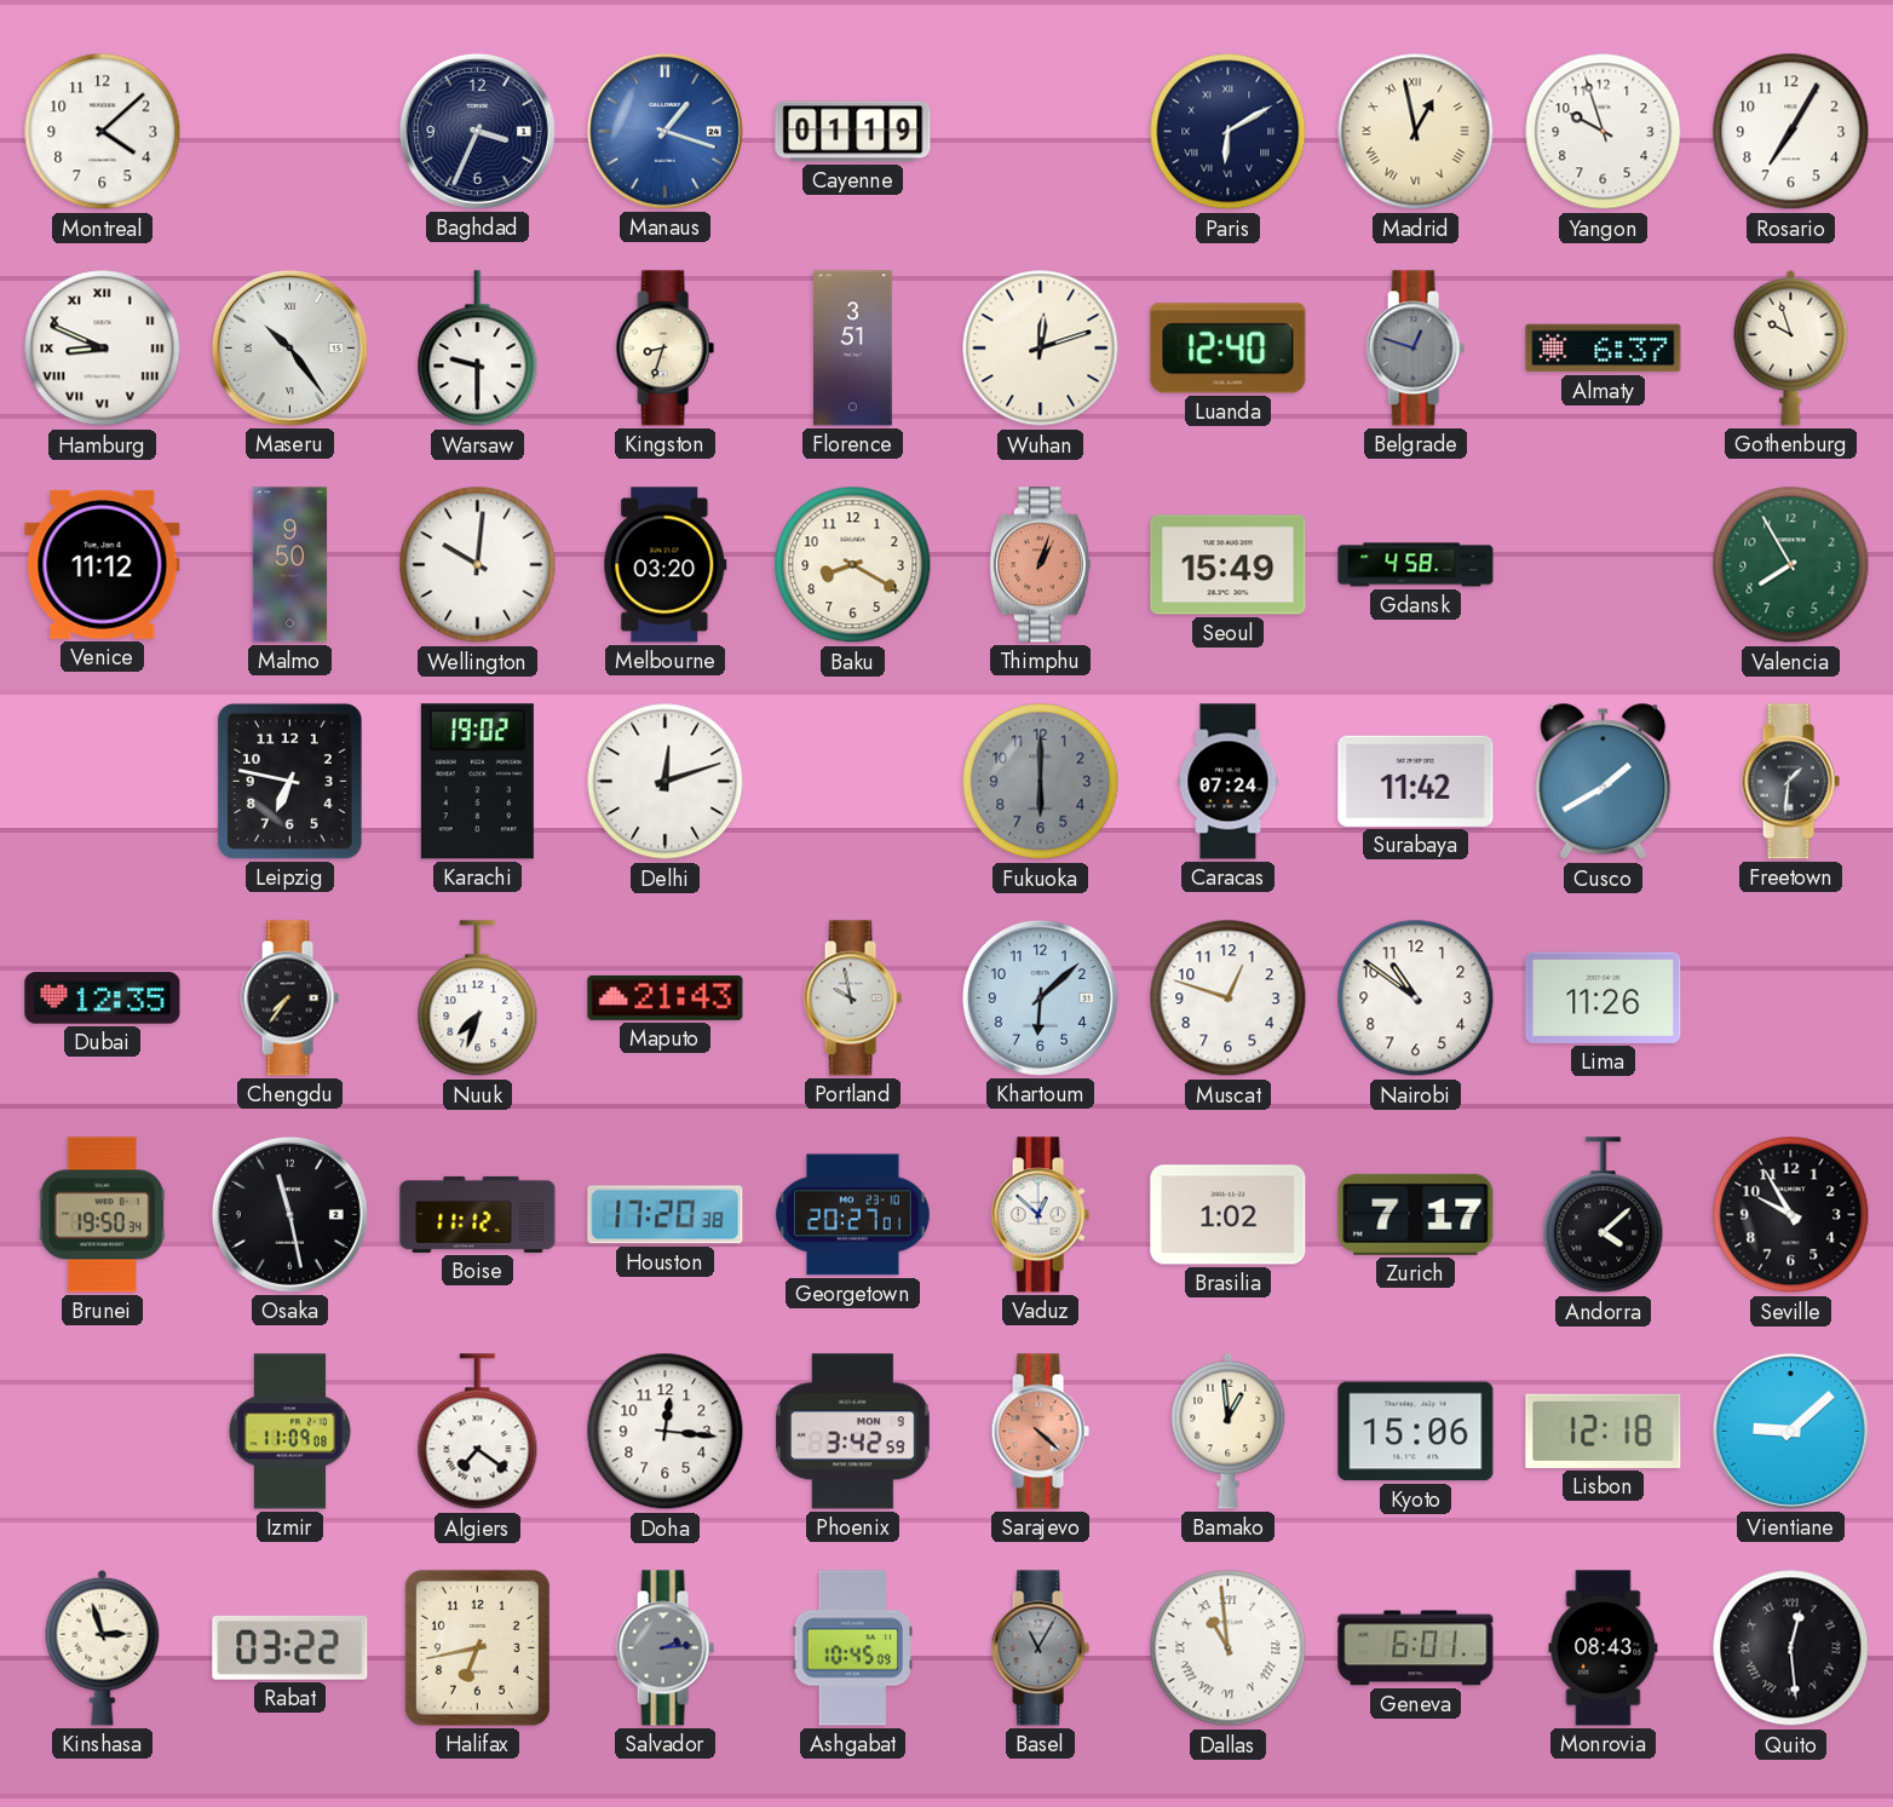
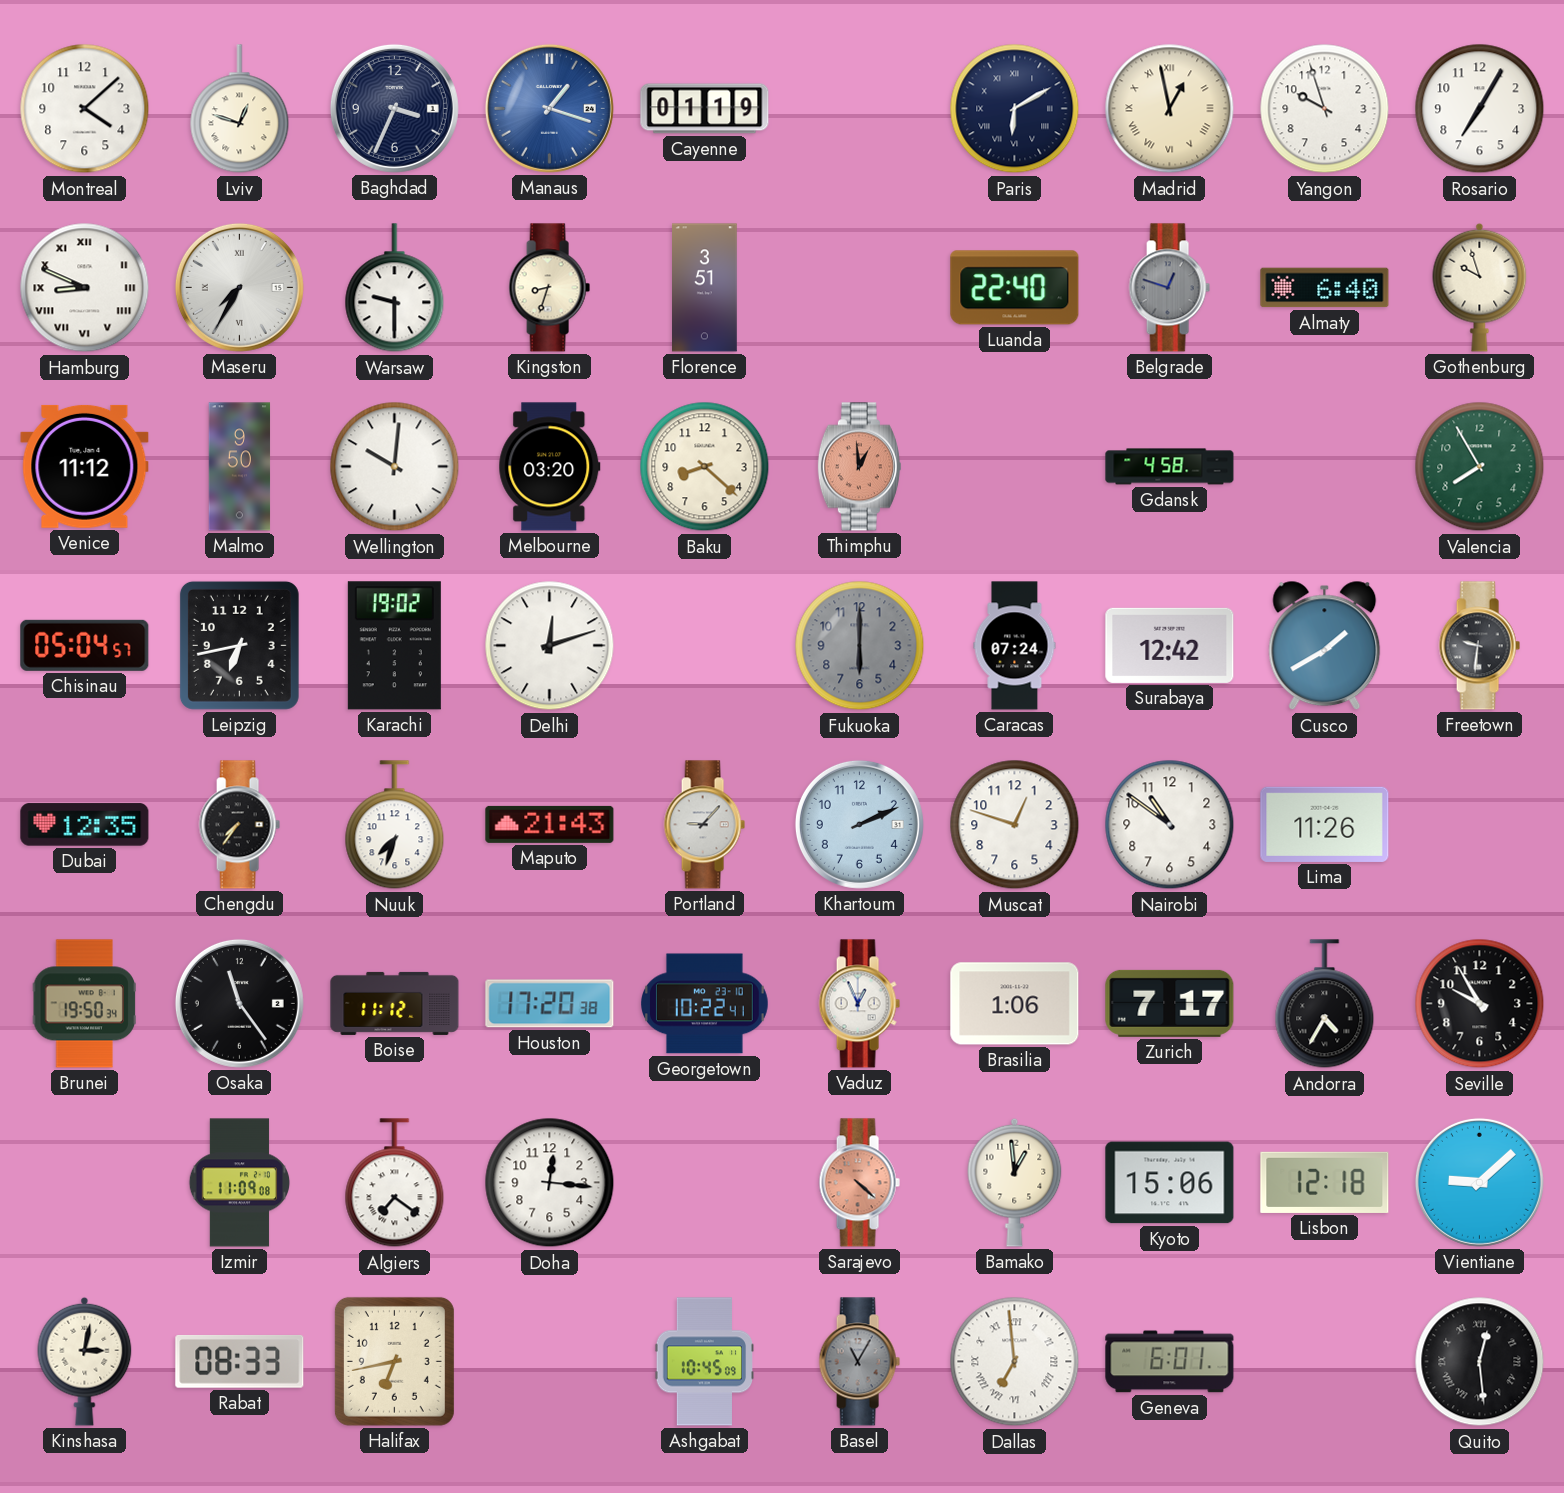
Lviv: none -> 12:48
Maseru: 10:24 -> 7:35
Wuhan: 12:12 -> none
Luanda: 12:40 -> 22:40
Almaty: 6:37 -> 6:40
Baku: 8:20 -> 8:22
Thimphu: 1:03 -> 12:59
Seoul: 15:49 -> none
Chisinau: none -> 05:04
Leipzig: 6:47 -> 6:43
Surabaya: 11:42 -> 12:42
Freetown: 1:31 -> 9:31
Portland: 9:58 -> 9:07
Khartoum: 6:08 -> 2:11
Osaka: 11:28 -> 11:24
Georgetown: 20:27 -> 10:22
Vaduz: 12:52 -> 12:56
Brasilia: 1:02 -> 1:06
Andorra: 4:08 -> 4:35
Phoenix: 3:42 -> none
Kinshasa: 2:57 -> 3:02
Rabat: 03:22 -> 08:33
Salvador: 2:14 -> none
Dallas: 10:59 -> 6:59
Monrovia: 08:43 -> none
